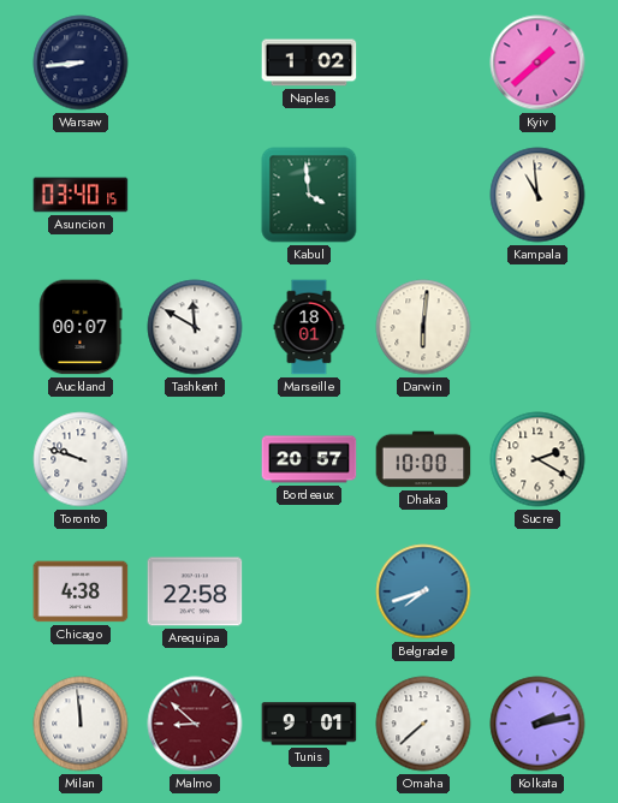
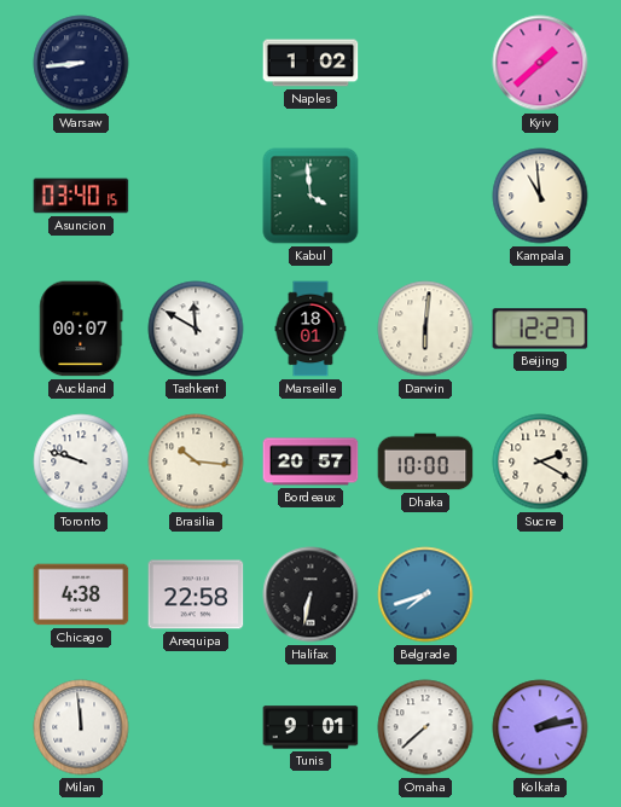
Beijing: none -> 12:27
Brasilia: none -> 10:16
Halifax: none -> 6:32
Malmo: 8:52 -> none
